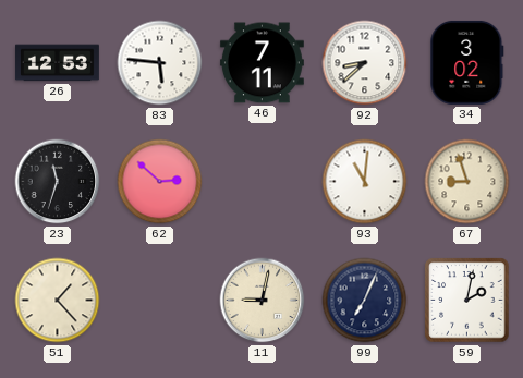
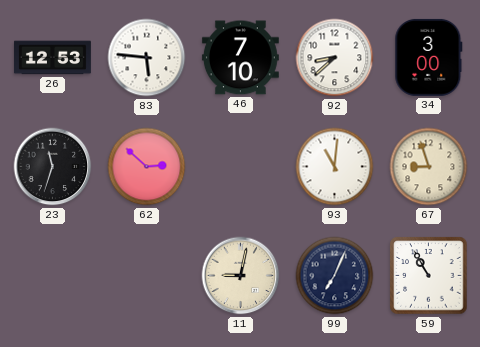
46: 7:11 -> 7:10
34: 3:02 -> 3:00
51: 1:23 -> none
59: 2:02 -> 10:55
